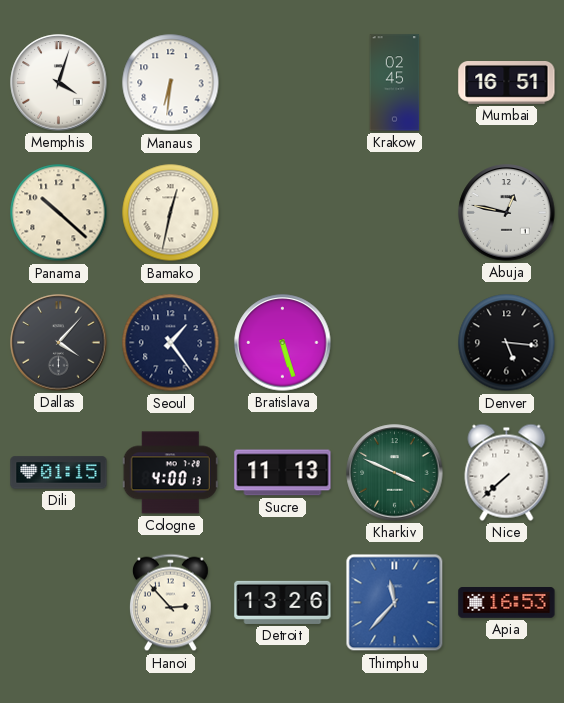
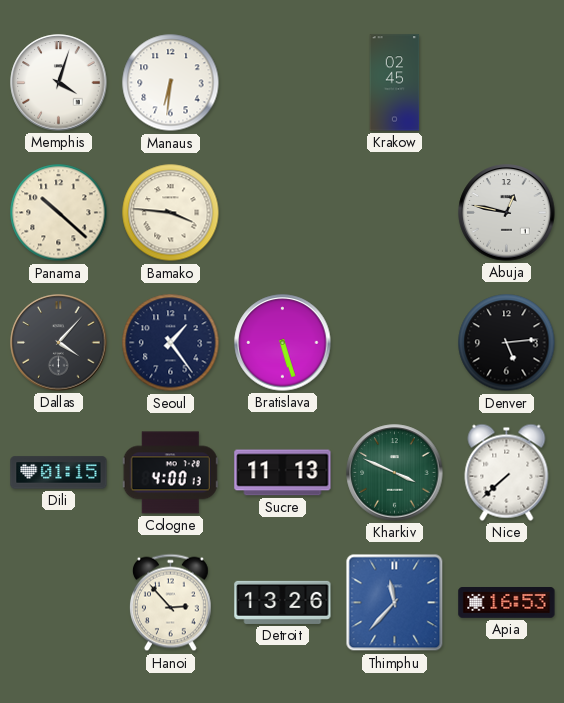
Mumbai: 16:51 -> none
Bamako: 12:32 -> 3:46
Denver: 5:16 -> 5:14
